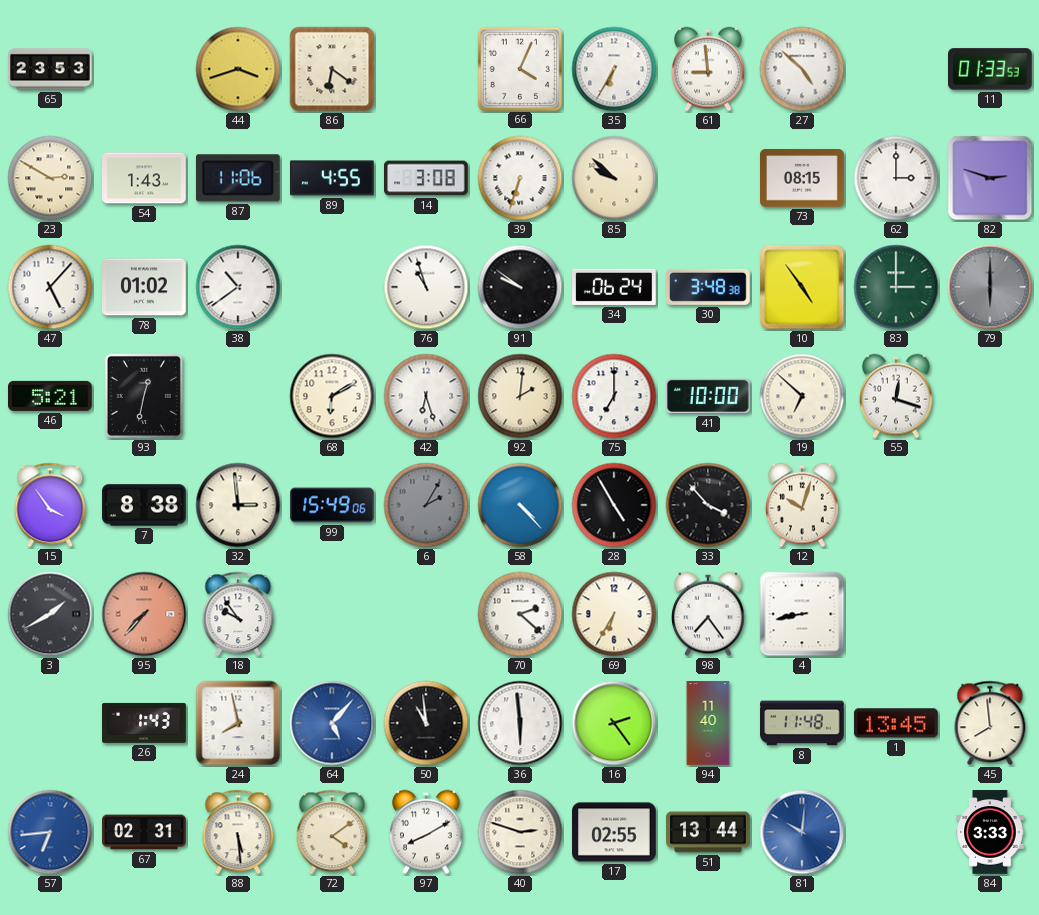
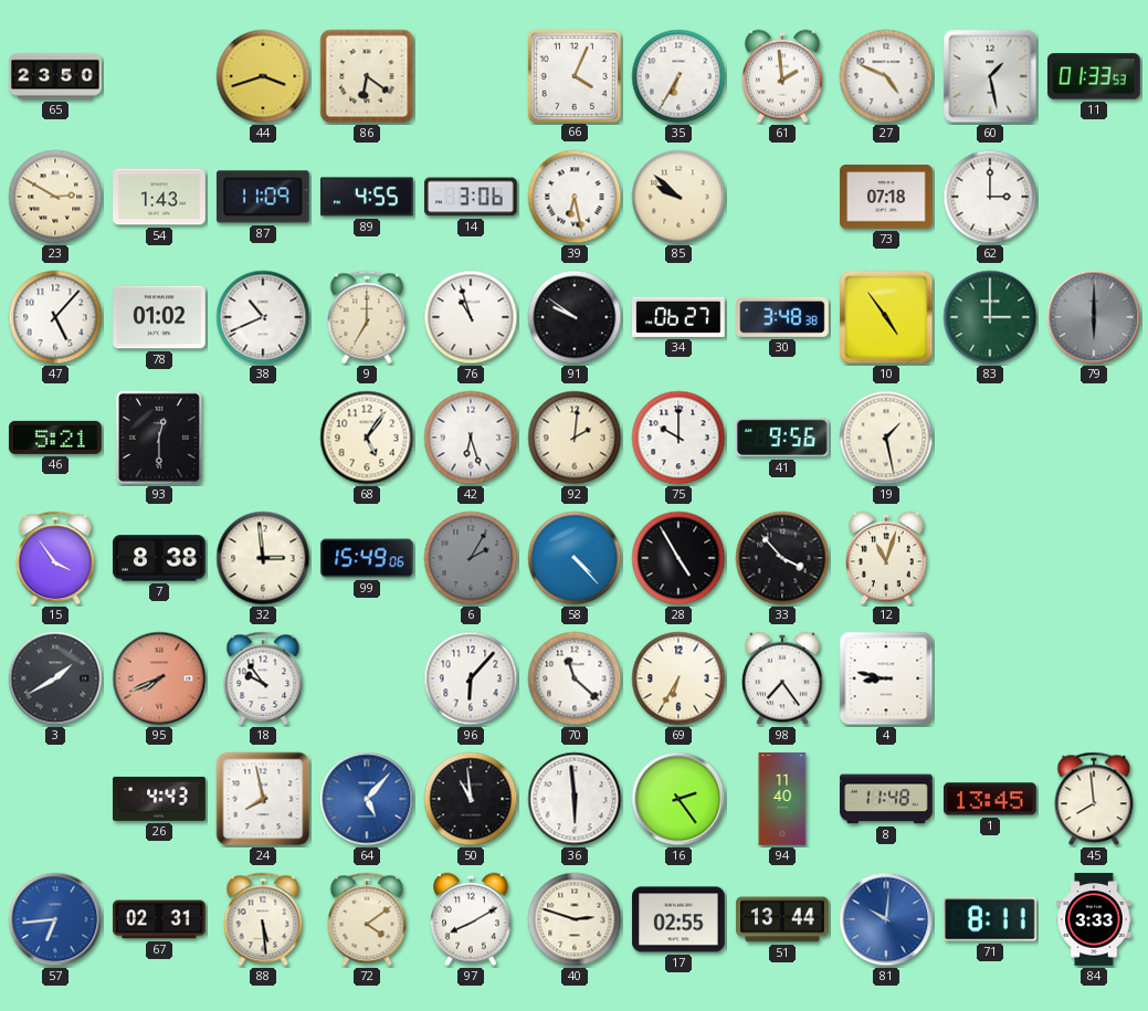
65: 23:53 -> 23:50
61: 8:59 -> 1:59
27: 4:52 -> 4:49
60: none -> 1:28
87: 11:06 -> 11:09
14: 3:08 -> 3:06
39: 6:33 -> 6:28
73: 08:15 -> 07:18
82: 2:48 -> none
38: 10:39 -> 10:41
9: none -> 7:00
34: 06:24 -> 06:27
93: 12:32 -> 12:30
68: 6:10 -> 5:06
75: 7:00 -> 10:00
41: 10:00 -> 9:56
19: 6:52 -> 1:28
55: 12:18 -> none
12: 10:03 -> 11:03
95: 7:37 -> 7:41
96: none -> 6:07
70: 2:22 -> 11:22
4: 8:43 -> 8:47
26: 1:43 -> 4:43
71: none -> 8:11
